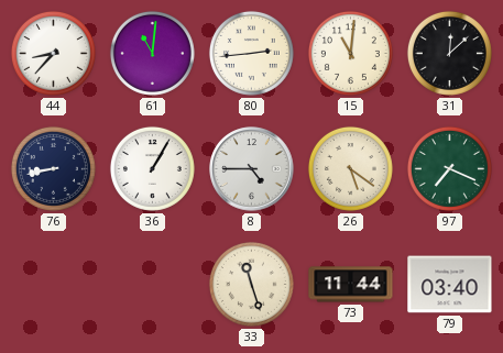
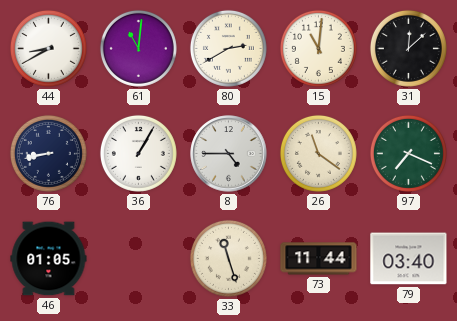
44: 8:37 -> 8:40
80: 2:44 -> 2:40
26: 5:21 -> 11:21
46: none -> 01:05
